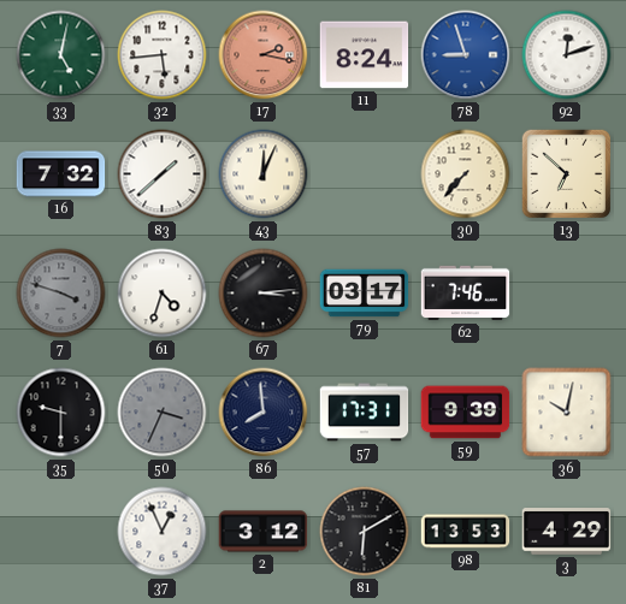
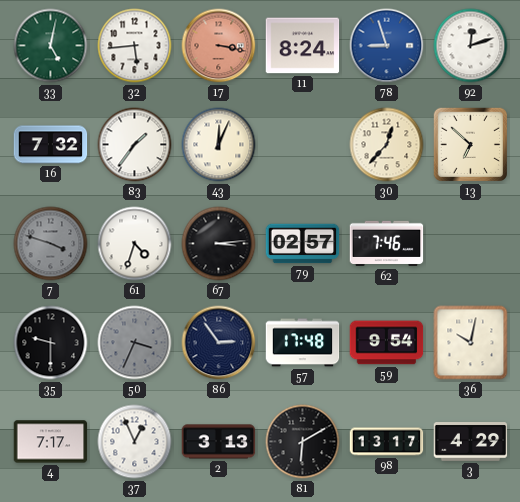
17: 2:17 -> 3:17
83: 1:38 -> 1:36
30: 7:37 -> 12:37
79: 03:17 -> 02:57
86: 7:59 -> 2:54
57: 17:31 -> 17:48
59: 9:39 -> 9:54
4: none -> 7:17
2: 3:12 -> 3:13
98: 13:53 -> 13:17
